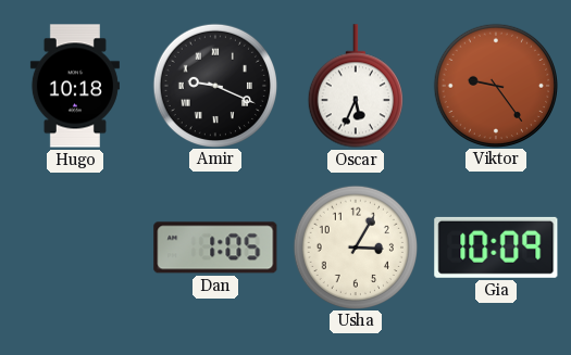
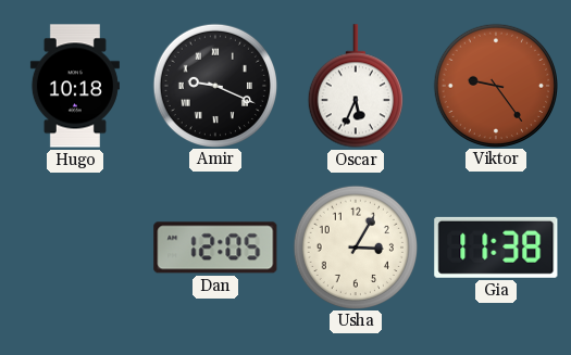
Dan: 1:05 -> 12:05
Gia: 10:09 -> 11:38
